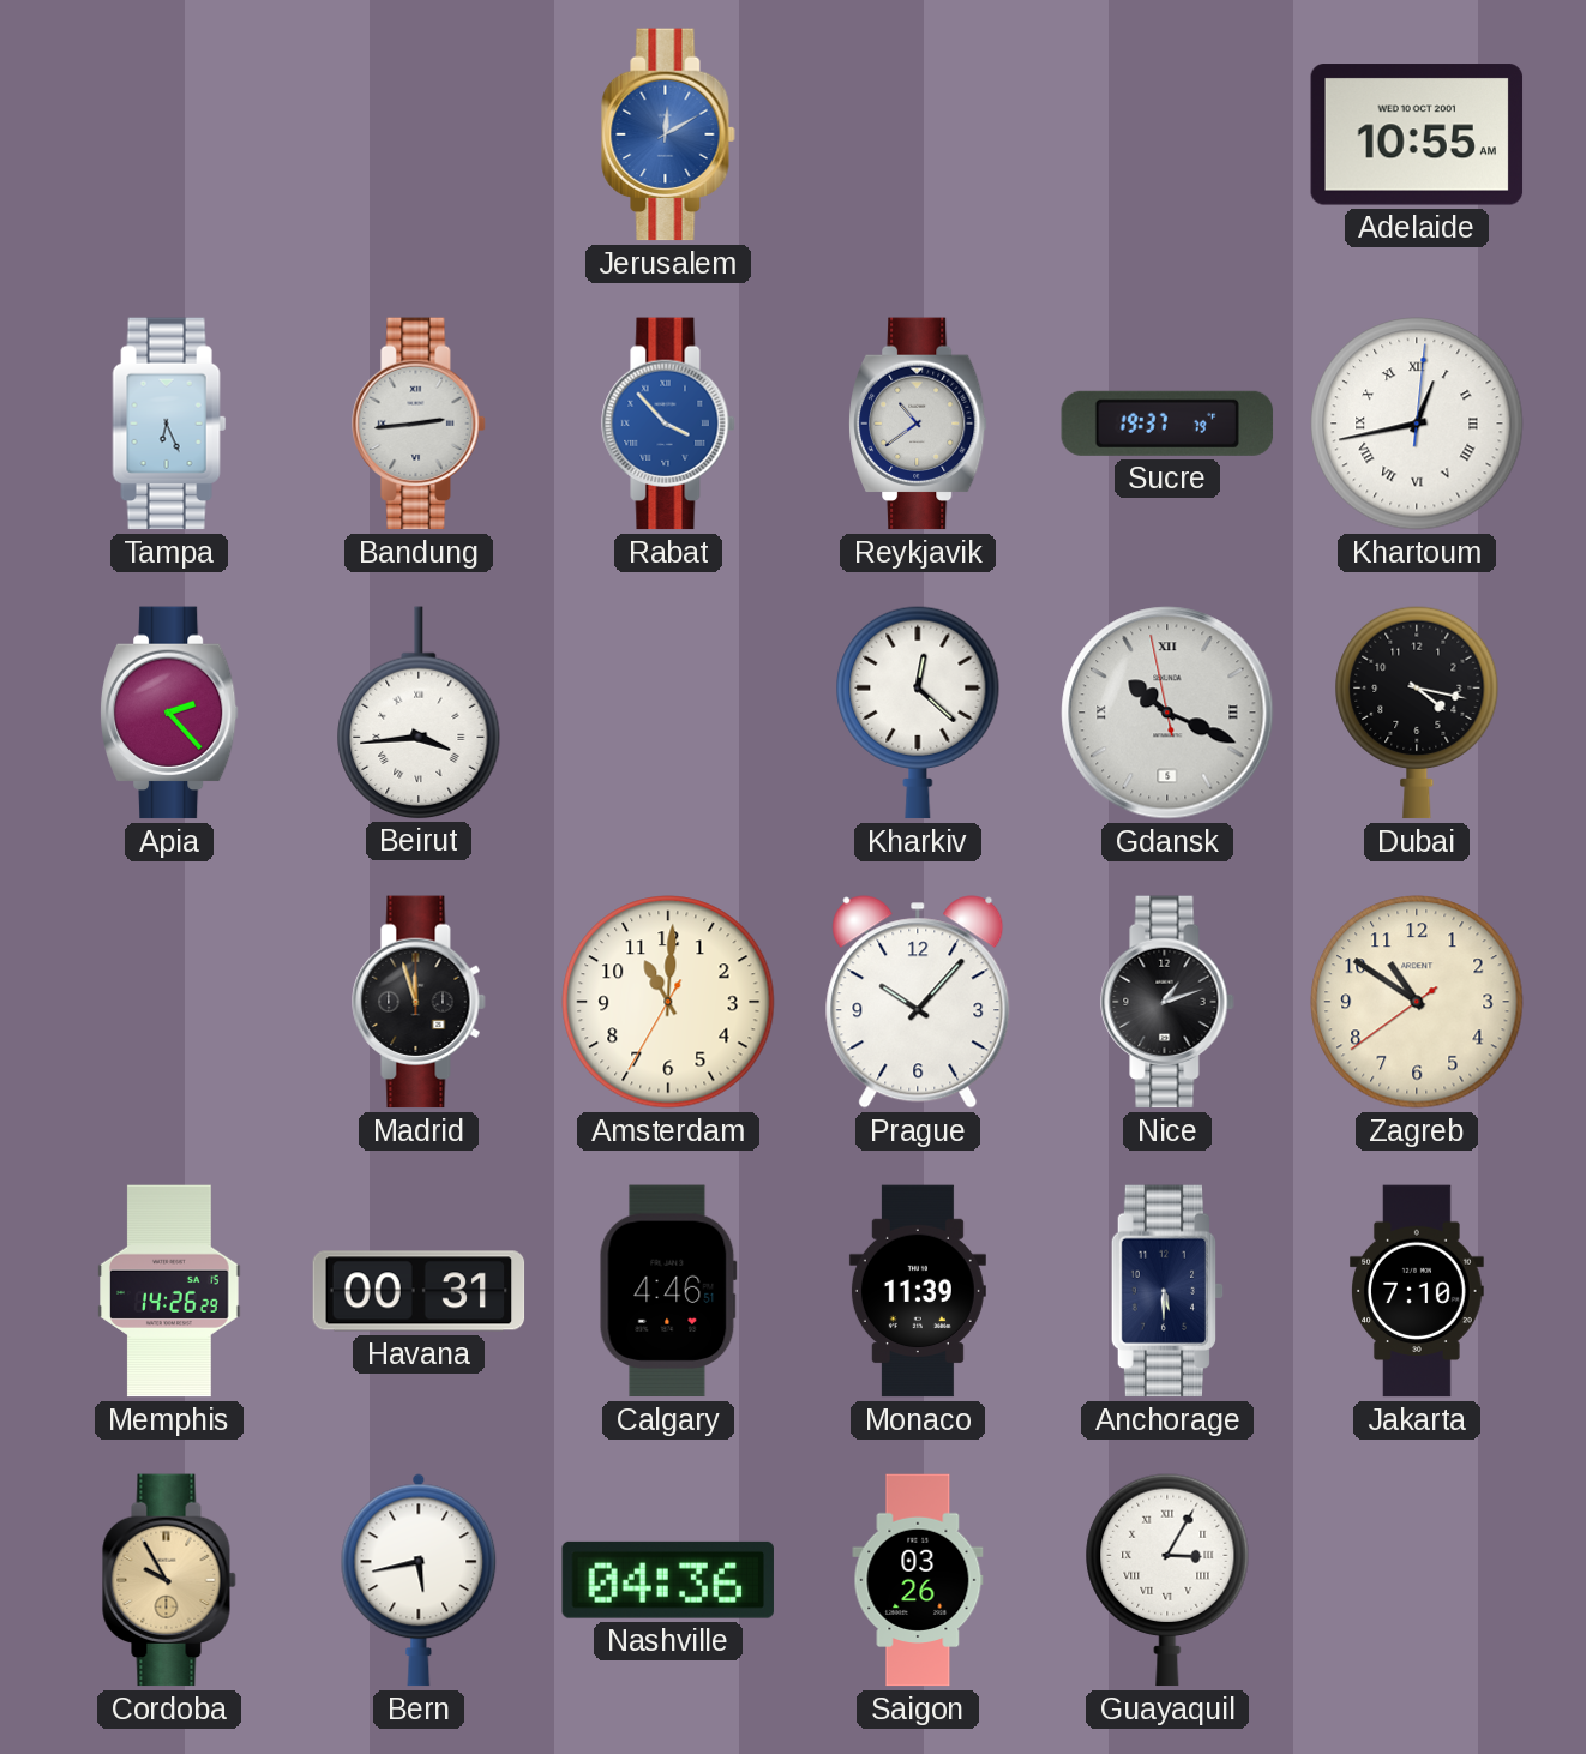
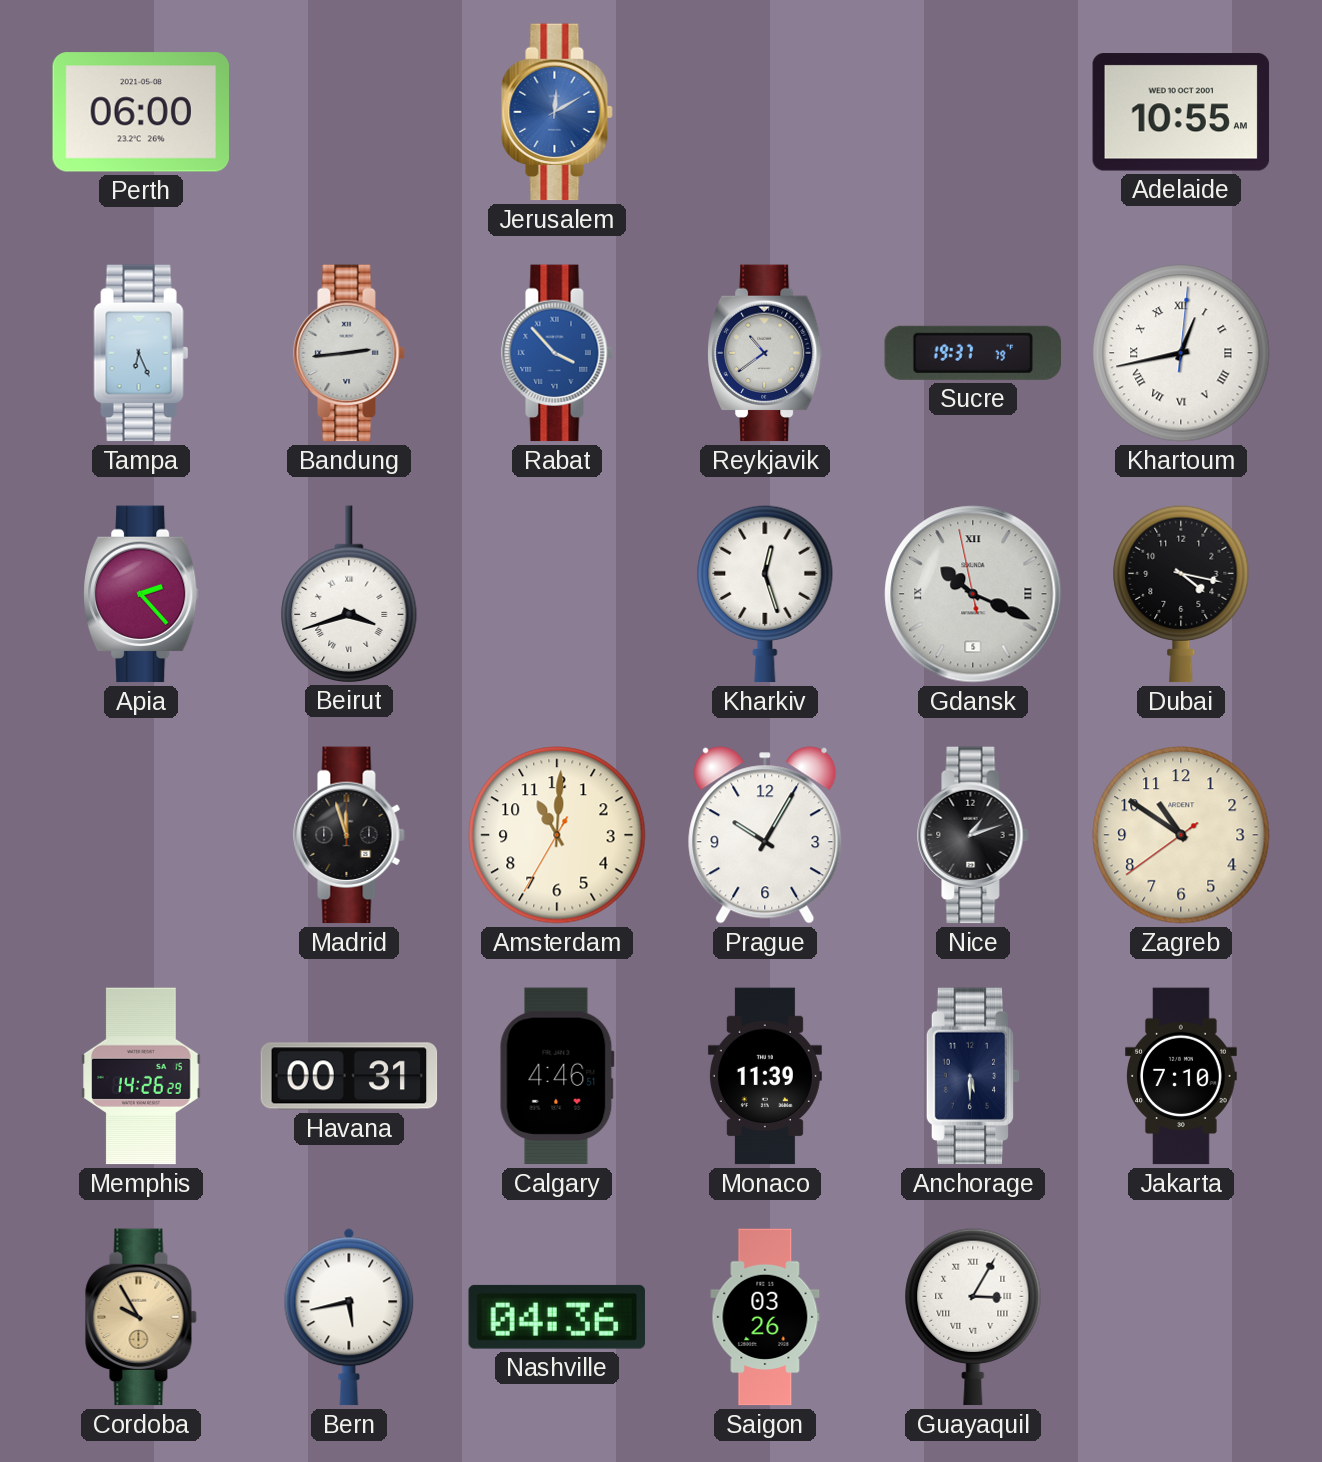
Perth: none -> 06:00
Beirut: 3:44 -> 3:42
Kharkiv: 12:22 -> 12:27
Prague: 10:07 -> 10:05
